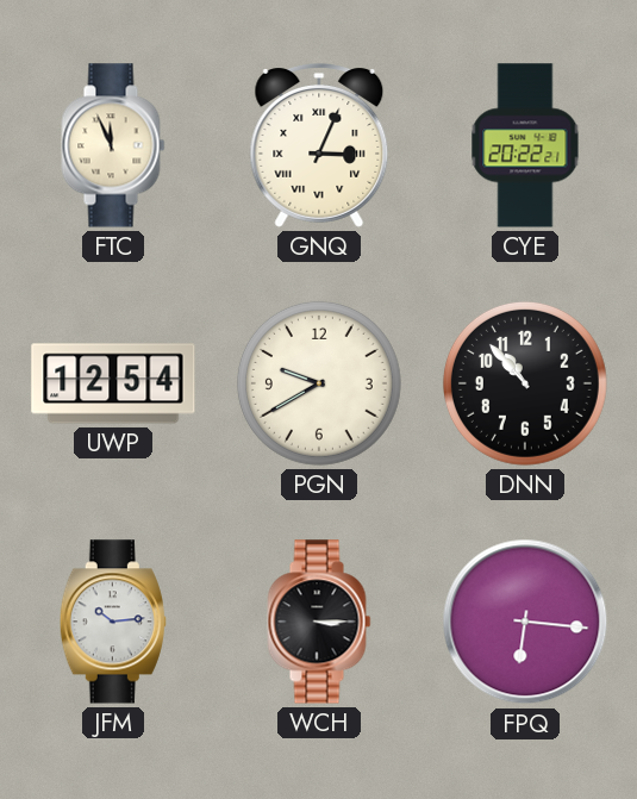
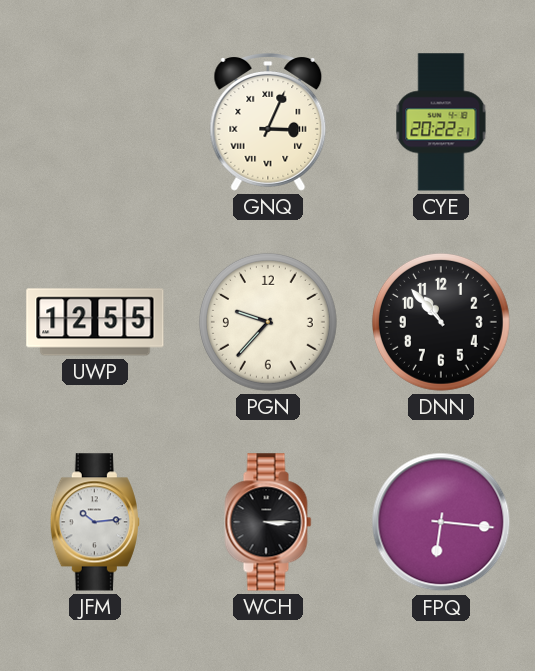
FTC: 11:56 -> none
UWP: 12:54 -> 12:55
PGN: 9:40 -> 9:37
